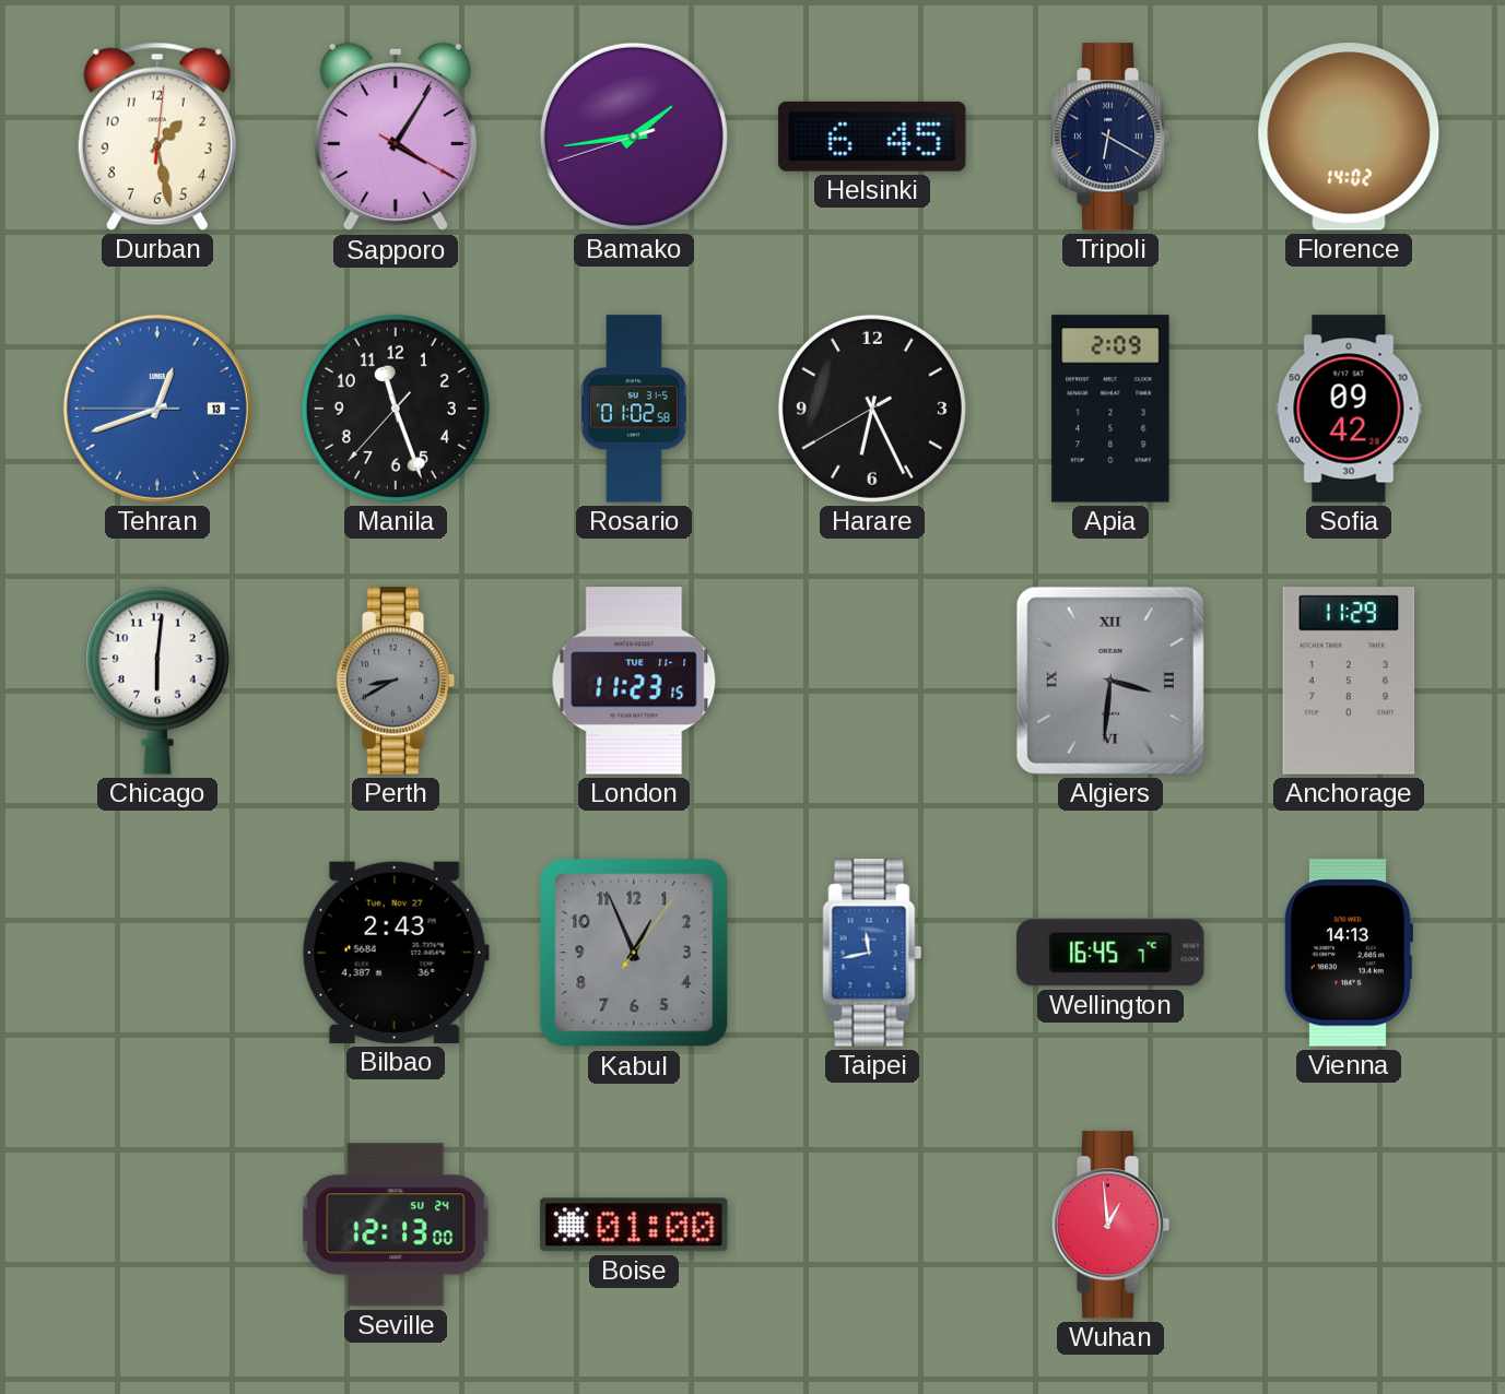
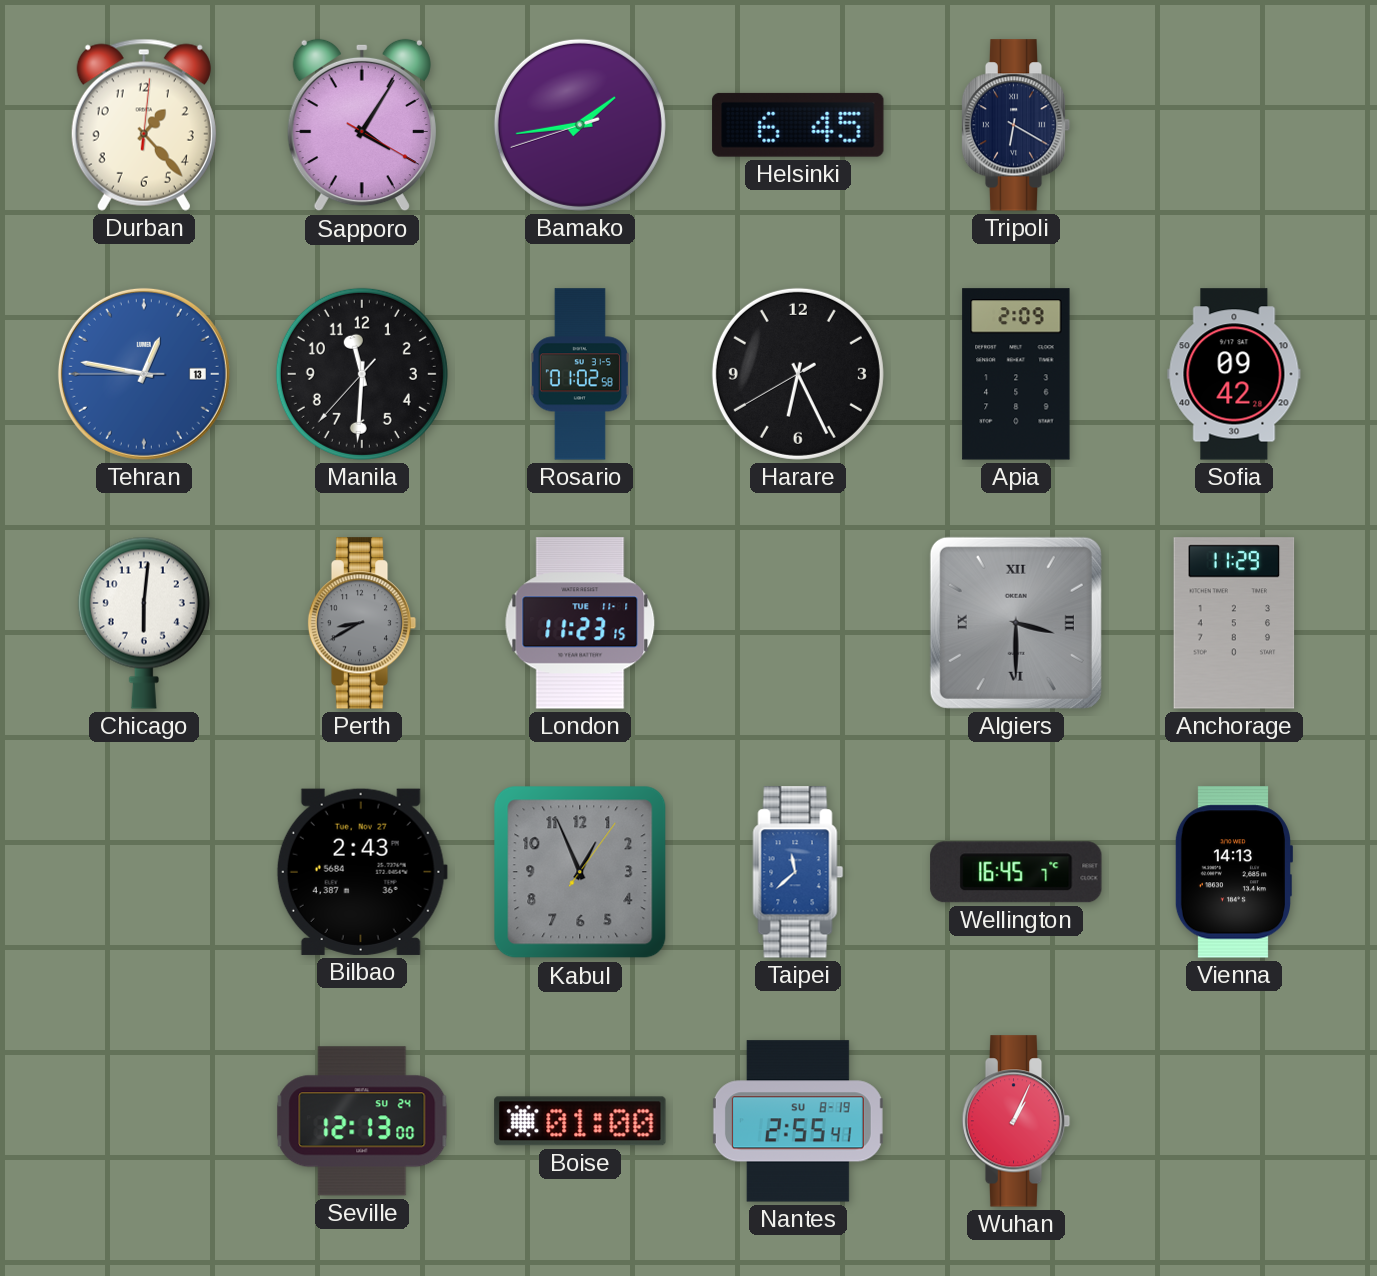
Durban: 1:28 -> 1:23
Florence: 14:02 -> none
Tehran: 12:41 -> 12:46
Manila: 11:26 -> 11:30
Algiers: 3:31 -> 3:30
Taipei: 11:43 -> 11:38
Nantes: none -> 2:55
Wuhan: 12:59 -> 1:04
